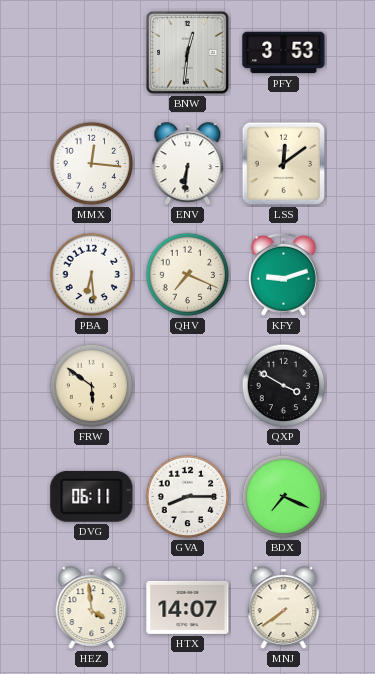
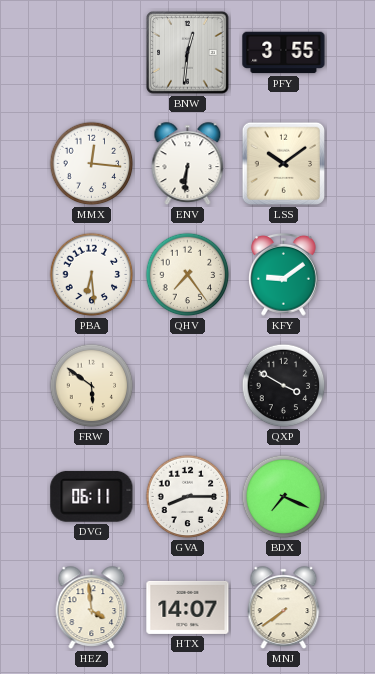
PFY: 3:53 -> 3:55
LSS: 12:09 -> 10:09
QHV: 7:19 -> 7:24
KFY: 9:12 -> 9:09
